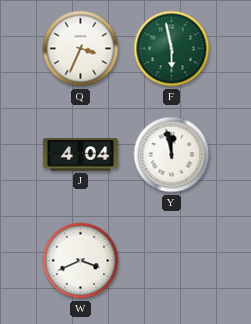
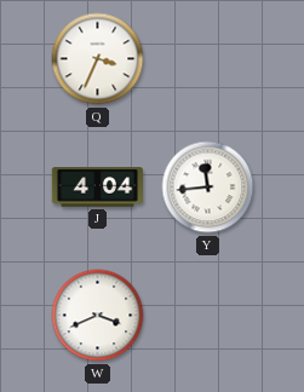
F: 5:58 -> none
Y: 11:58 -> 11:44
